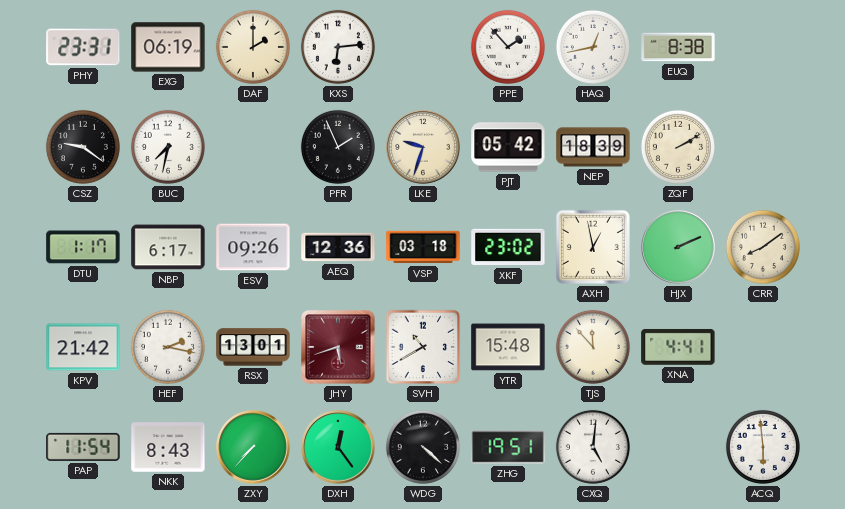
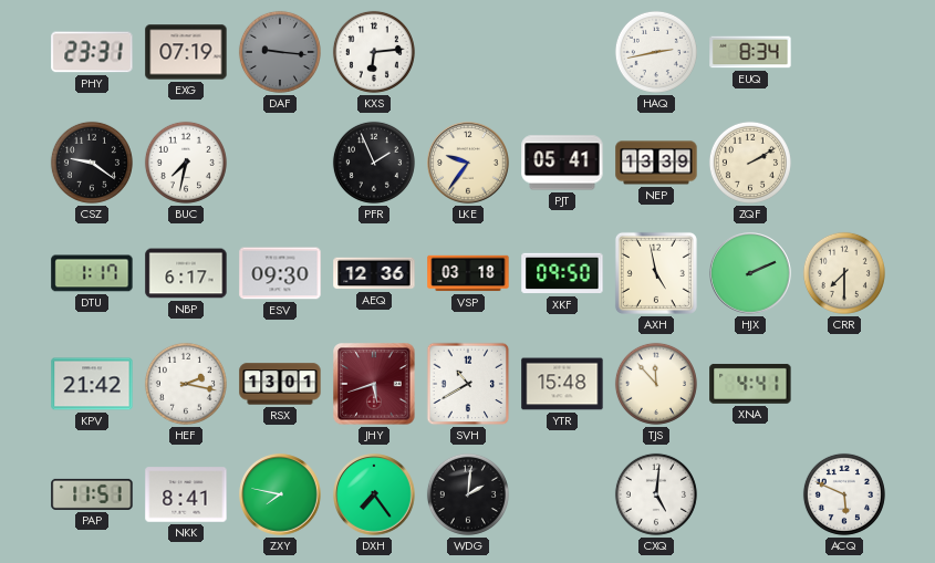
EXG: 06:19 -> 07:19
DAF: 2:00 -> 9:16
DAF dial: cream -> grey
PPE: 1:53 -> none
HAQ: 12:43 -> 2:43
EUQ: 8:38 -> 8:34
LKE: 9:33 -> 9:36
PJT: 05:42 -> 05:41
NEP: 18:39 -> 13:39
ESV: 09:26 -> 09:30
XKF: 23:02 -> 09:50
AXH: 12:58 -> 4:58
CRR: 8:09 -> 7:30
PAP: 11:54 -> 11:51
NKK: 8:43 -> 8:41
ZXY: 7:37 -> 7:47
DXH: 12:24 -> 7:24
WDG: 4:22 -> 2:01
ZHG: 19:51 -> none
ACQ: 5:59 -> 5:49
